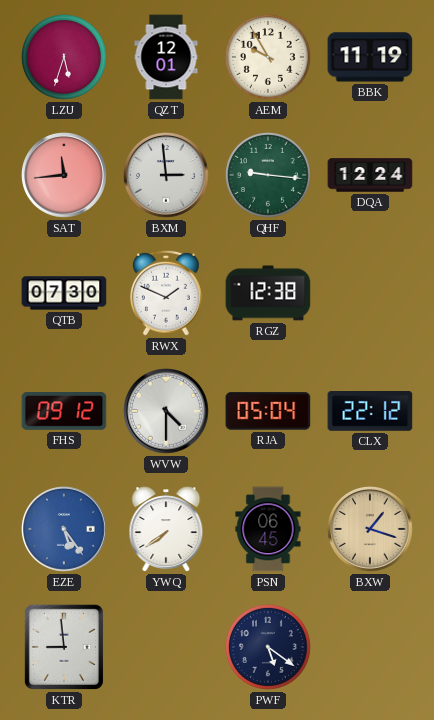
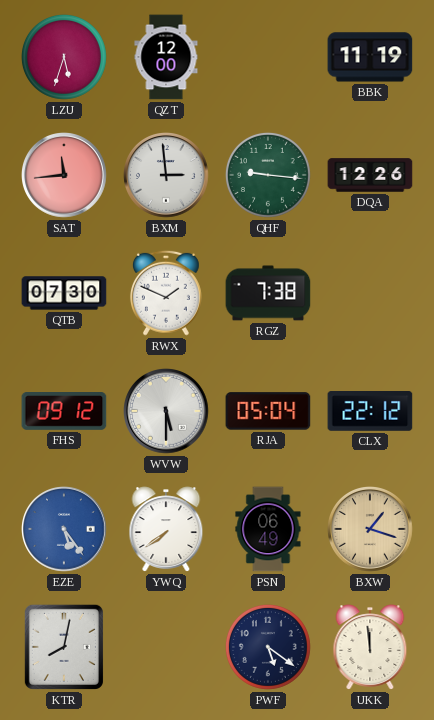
QZT: 12:01 -> 12:00
AEM: 9:55 -> none
DQA: 12:24 -> 12:26
RGZ: 12:38 -> 7:38
WVW: 4:30 -> 5:30
PSN: 06:45 -> 06:49
KTR: 8:59 -> 8:02
UKK: none -> 11:59
